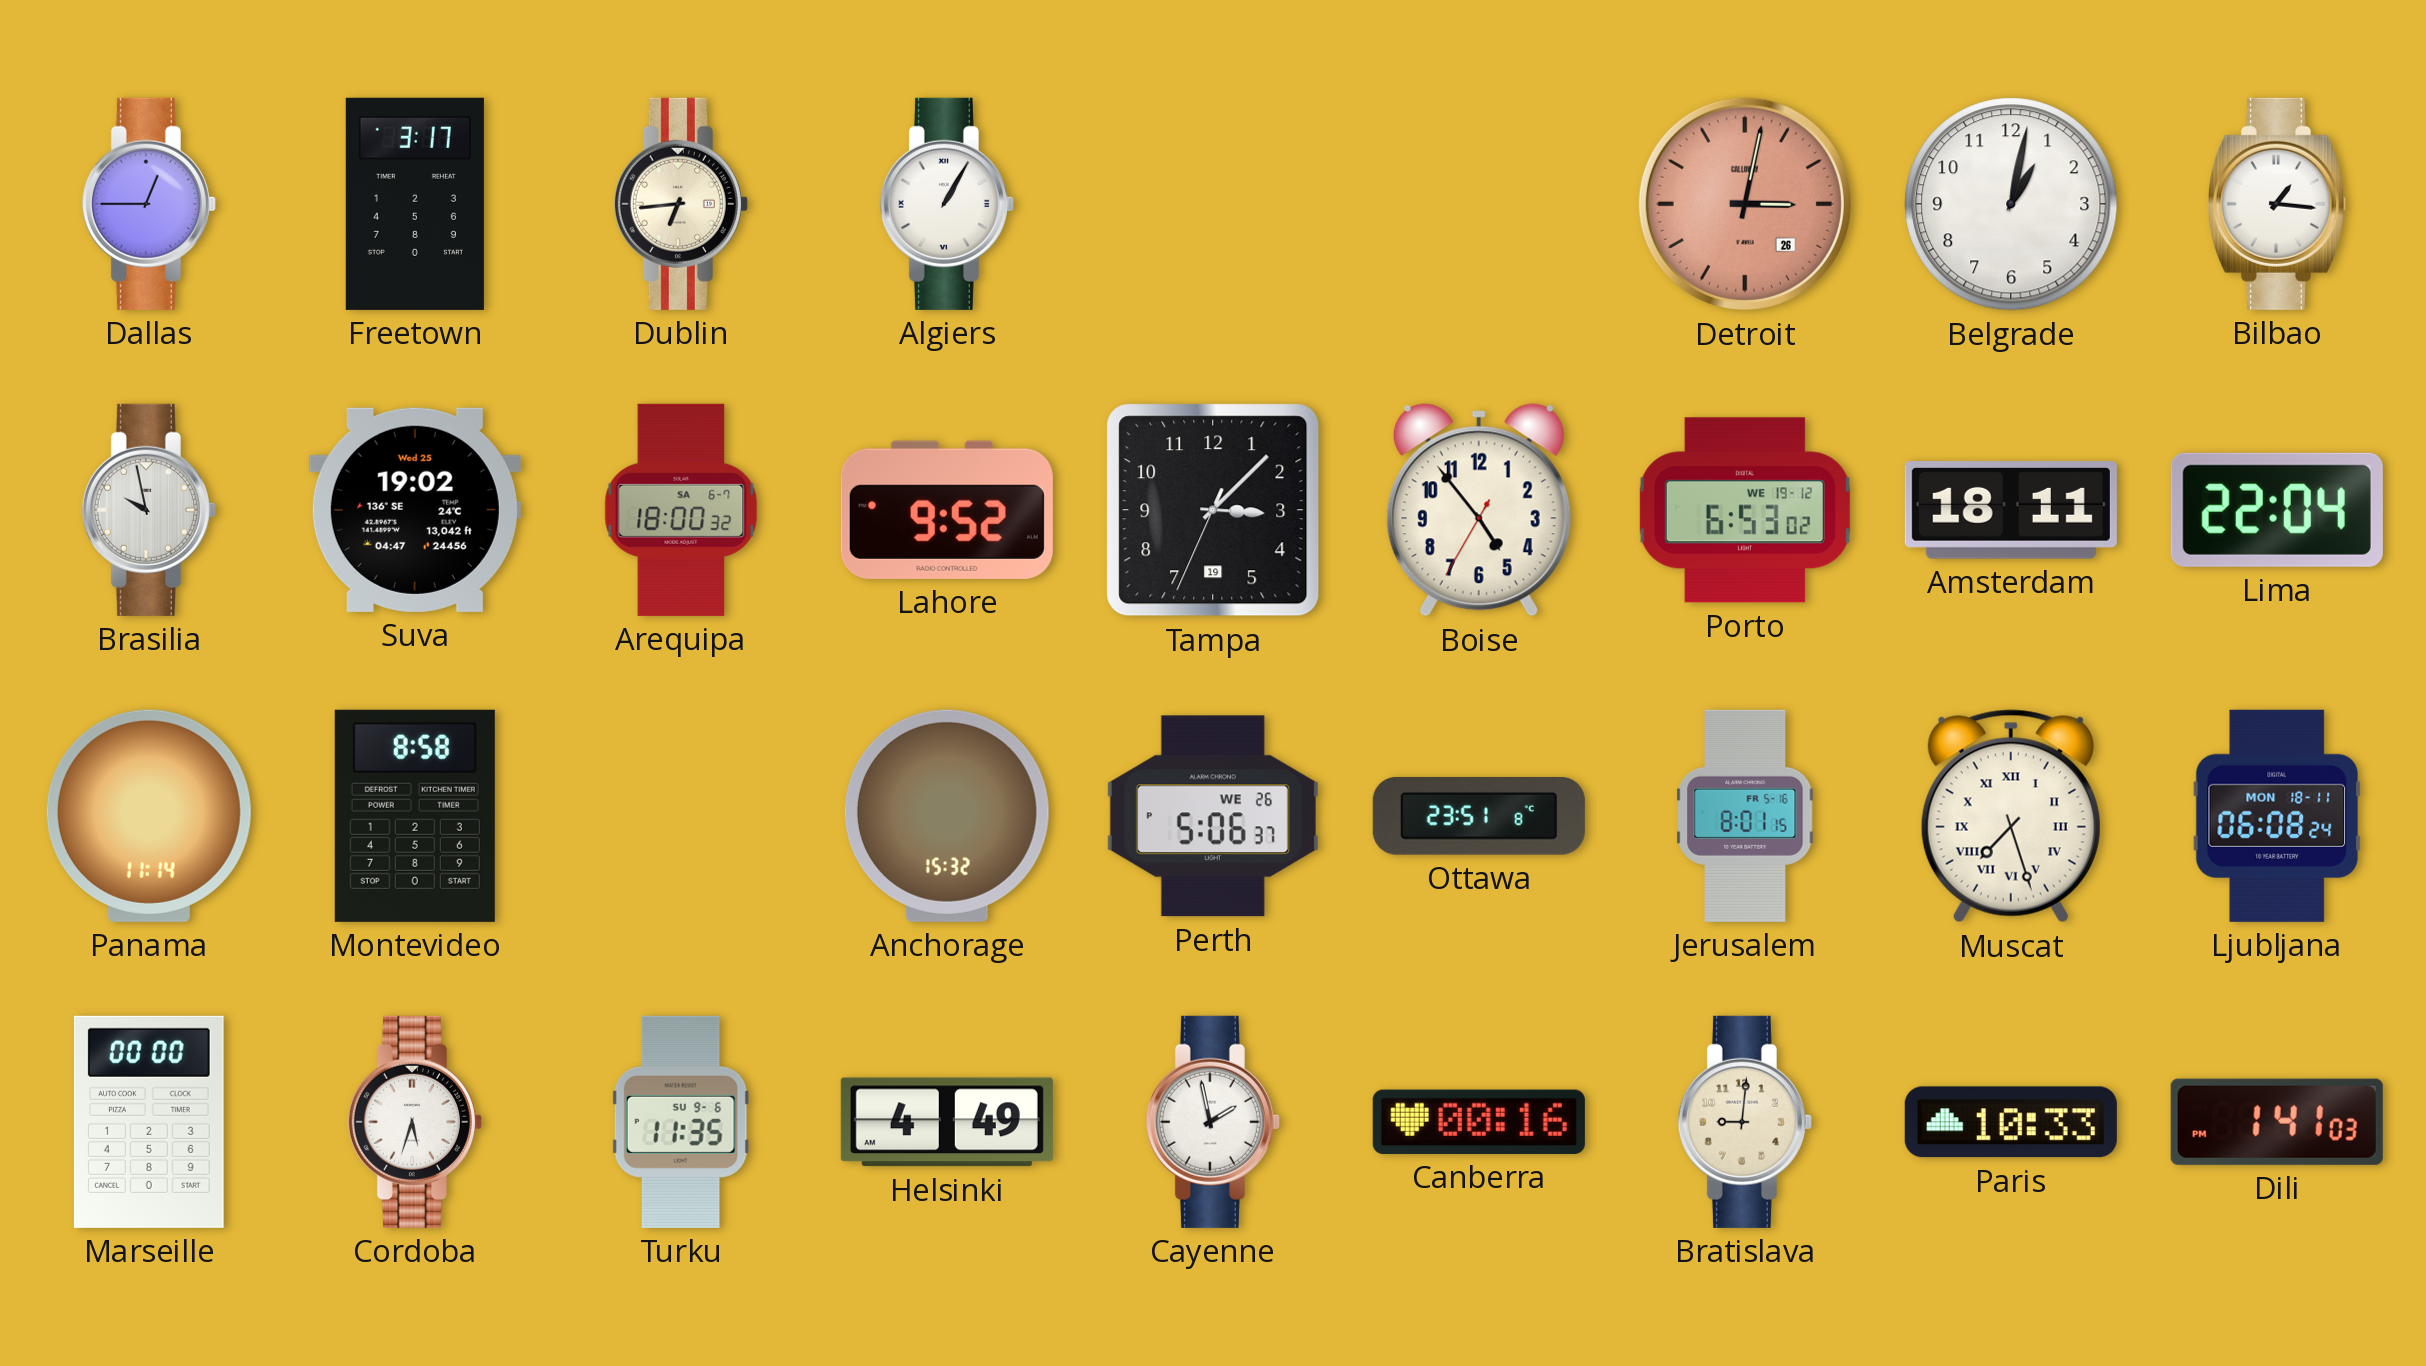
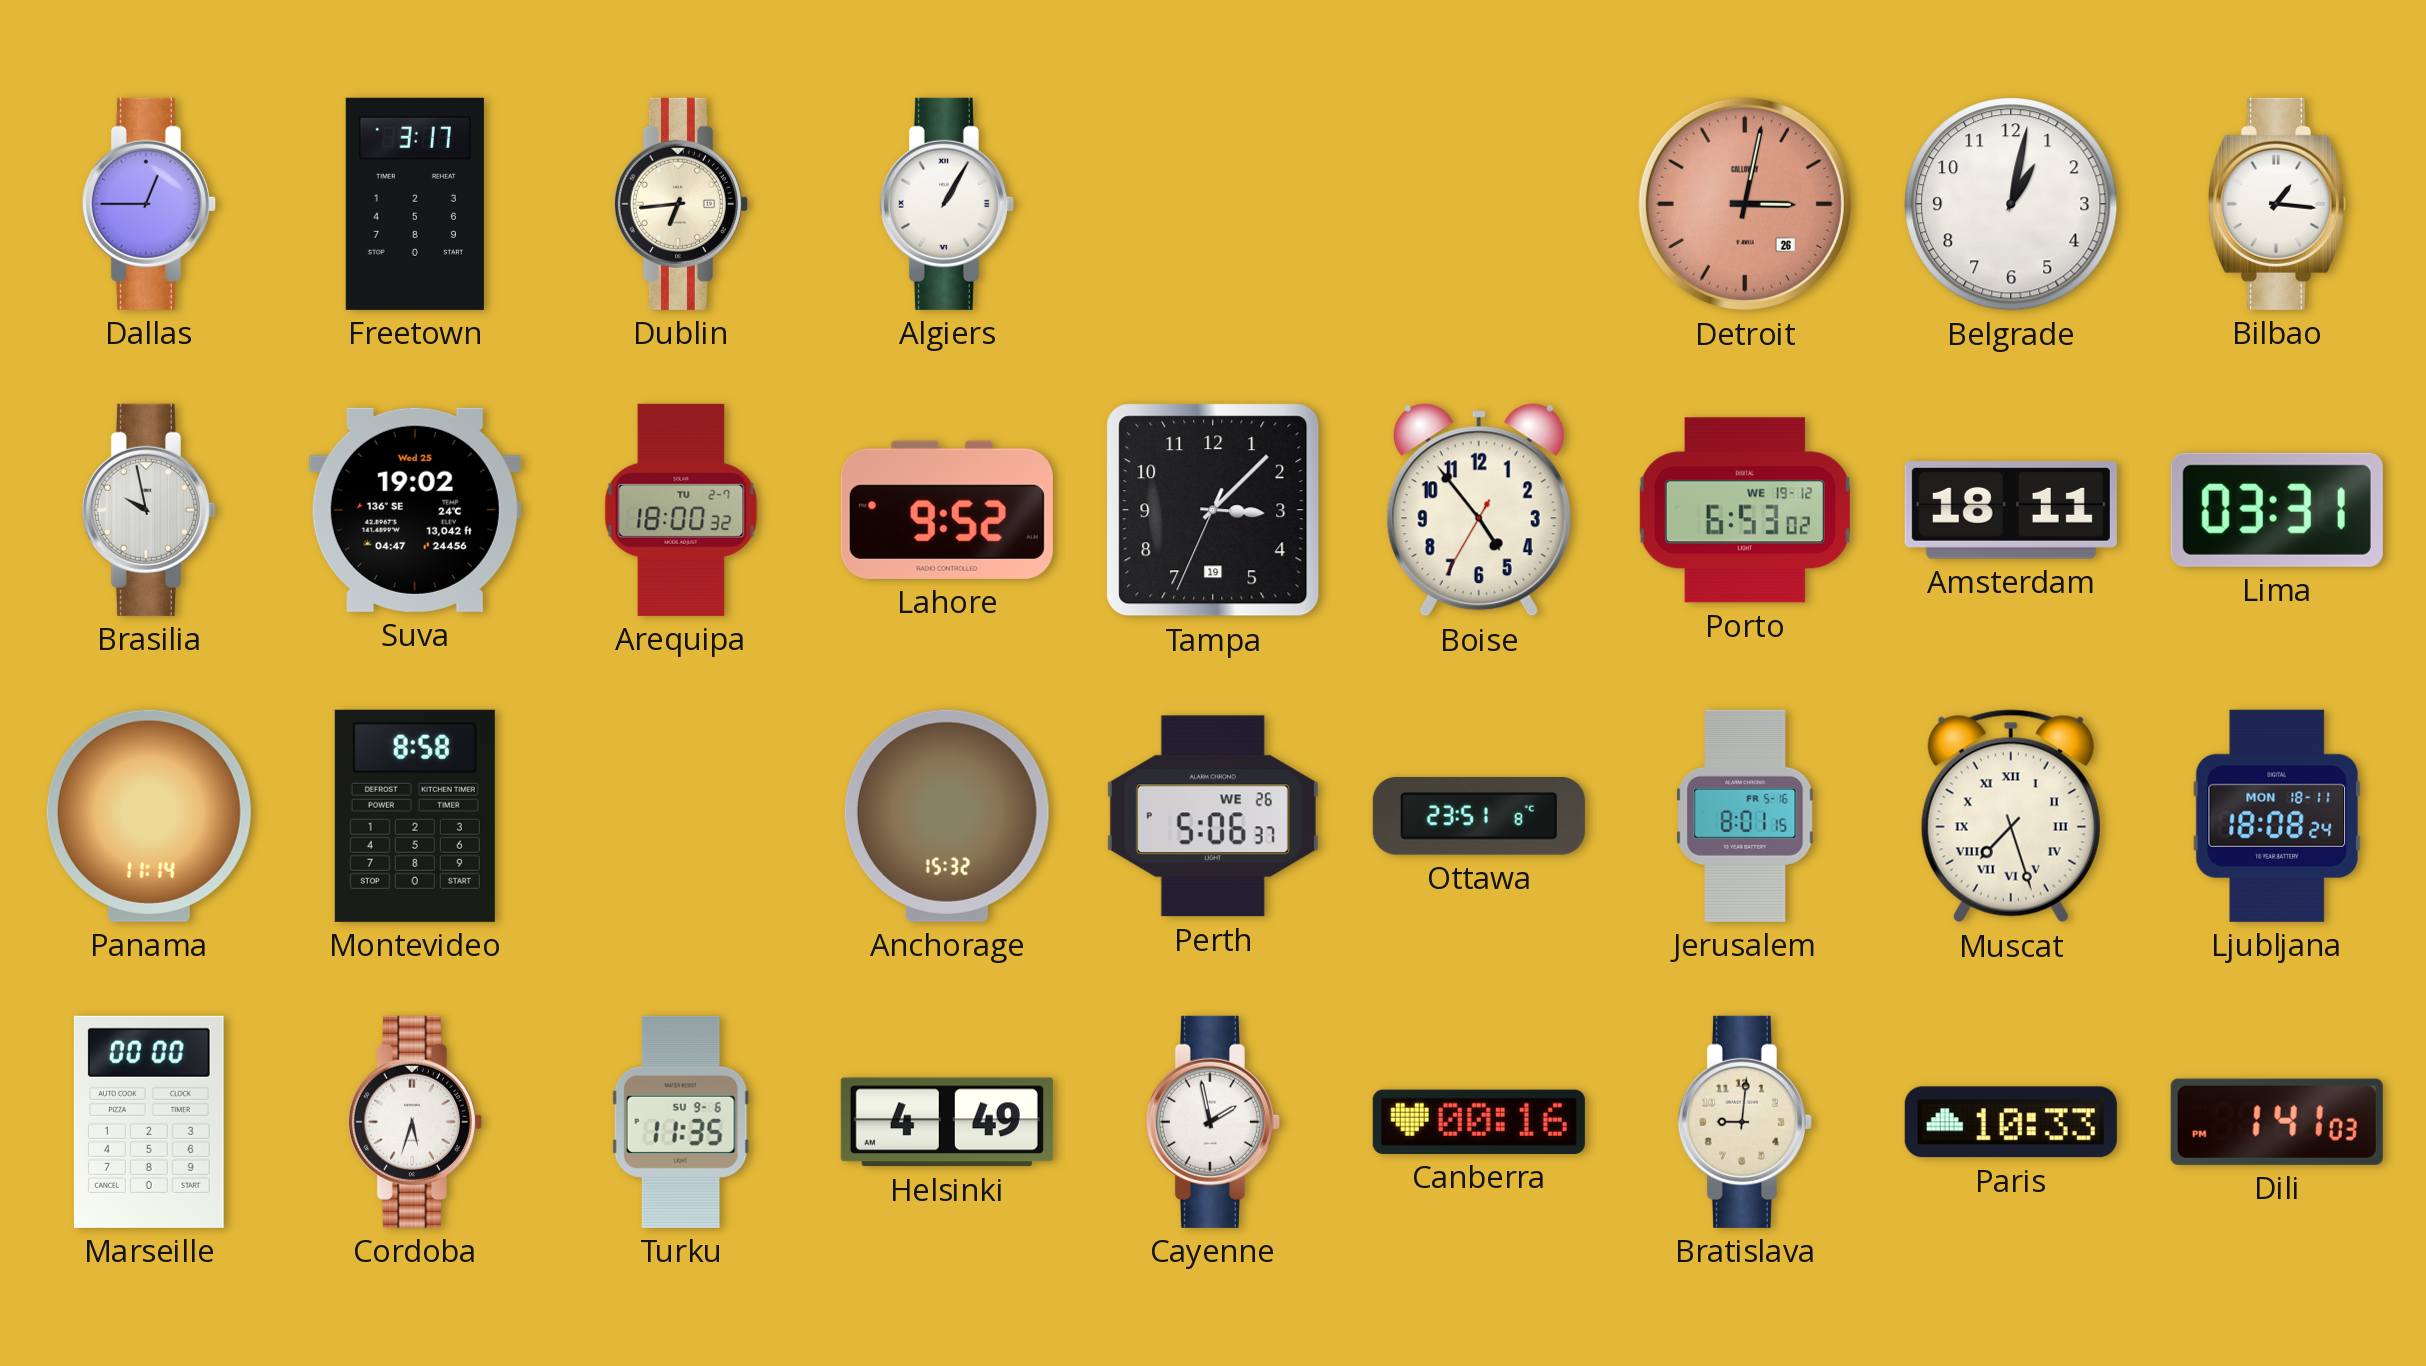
Arequipa date: SA 6-7 -> TU 2-7
Lima: 22:04 -> 03:31
Ljubljana: 06:08 -> 18:08
